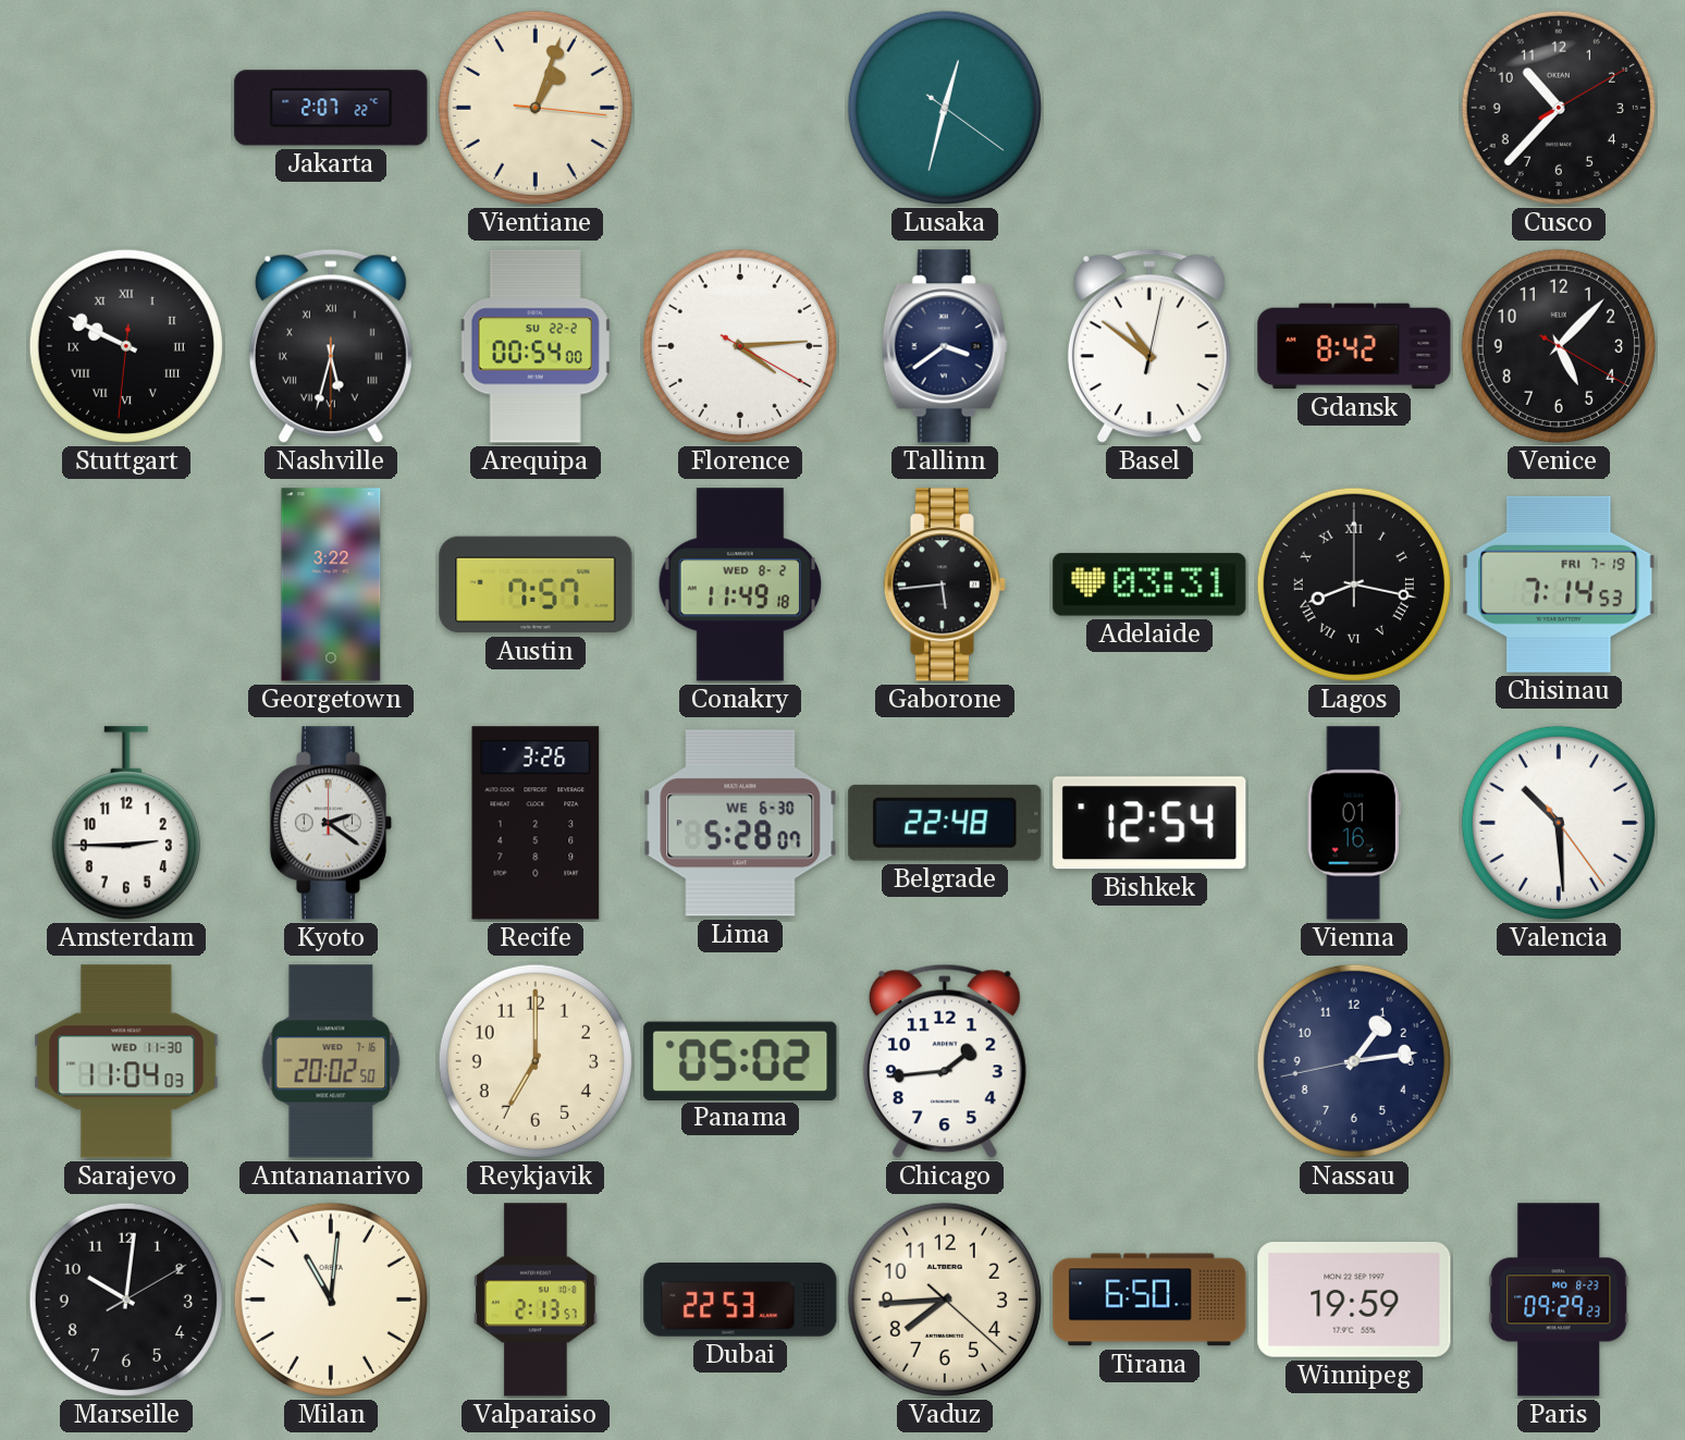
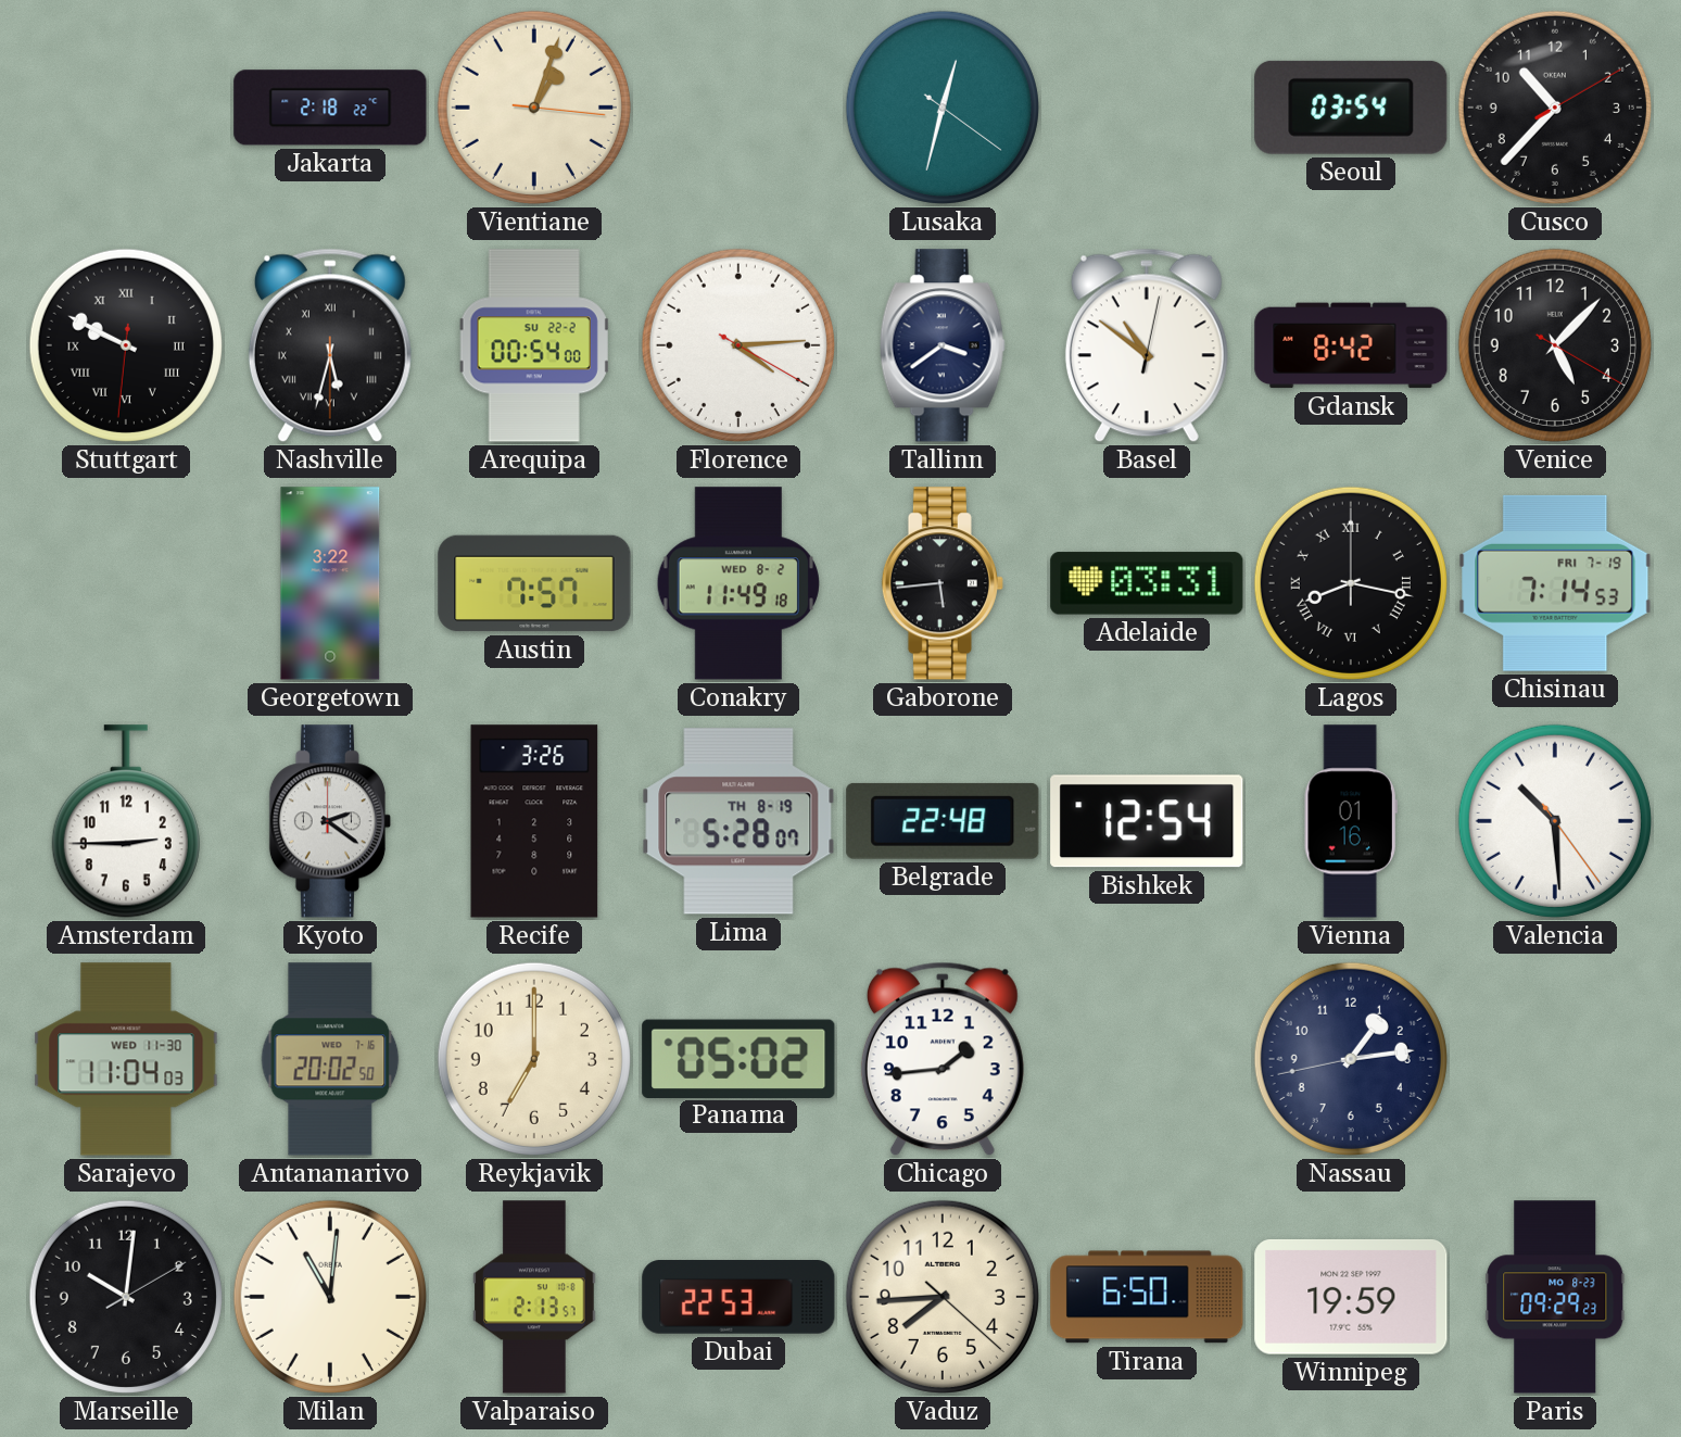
Jakarta: 2:07 -> 2:18
Seoul: none -> 03:54
Lima date: WE 6-30 -> TH 8-19
